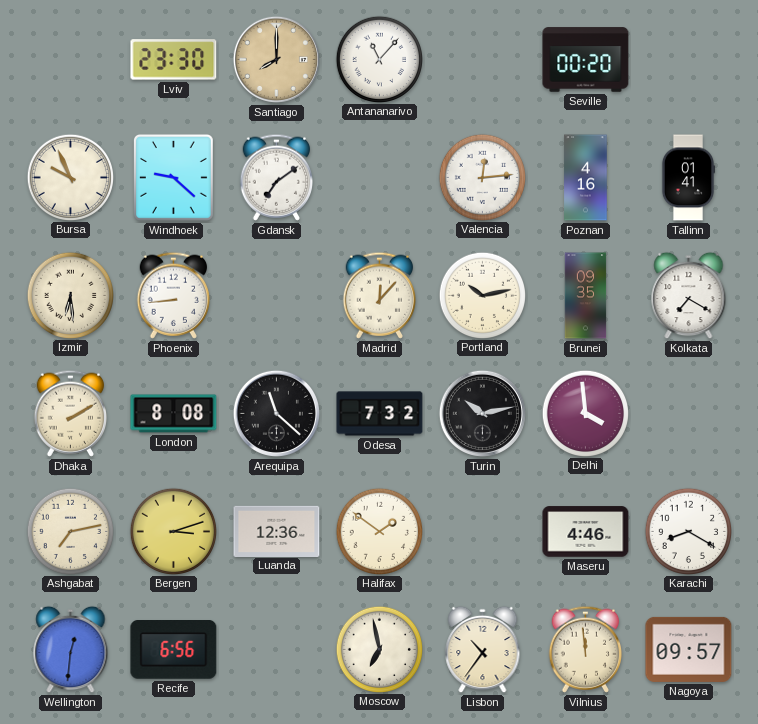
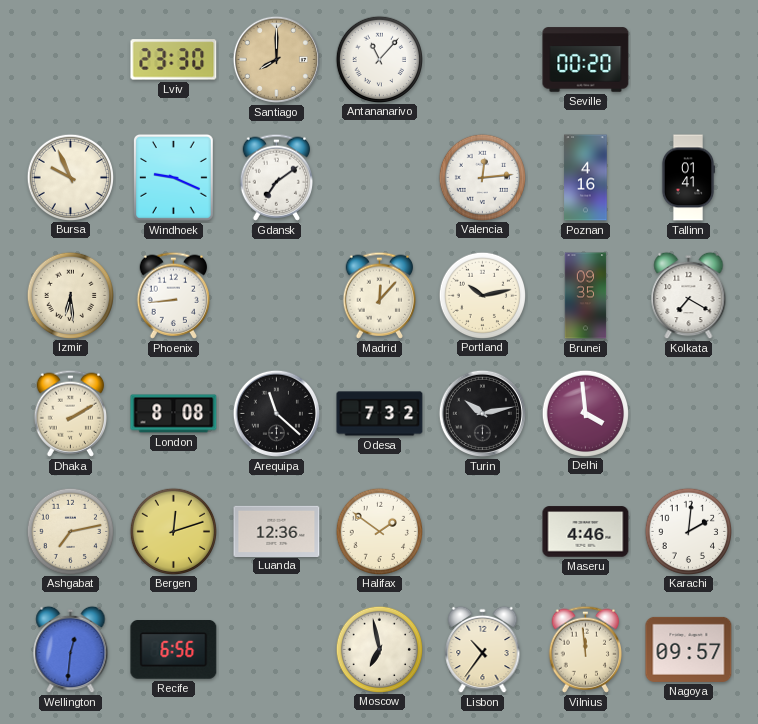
Windhoek: 9:22 -> 9:19
Bergen: 3:12 -> 12:12
Karachi: 8:20 -> 2:01
